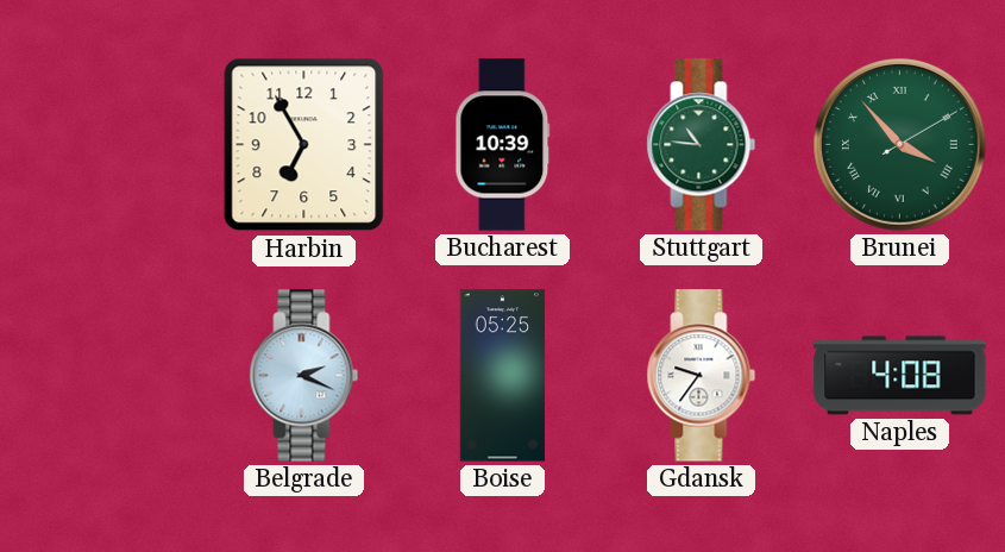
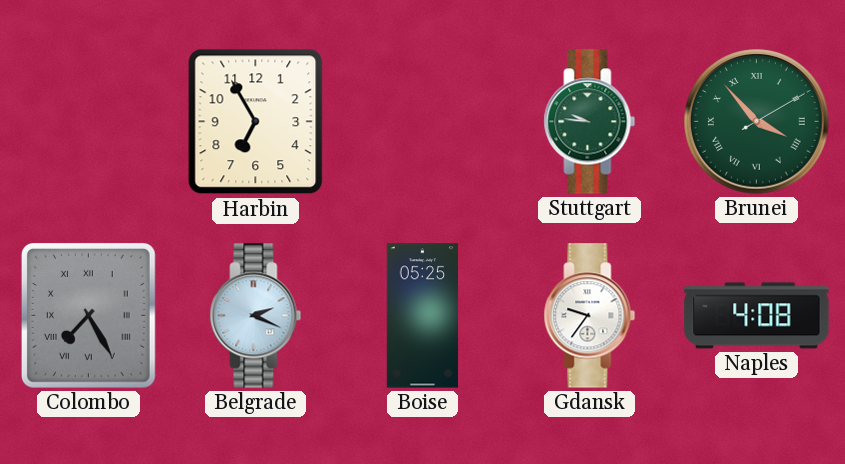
Bucharest: 10:39 -> none
Stuttgart: 10:46 -> 9:46
Colombo: none -> 7:25
